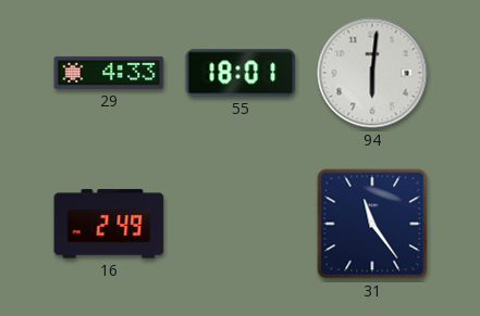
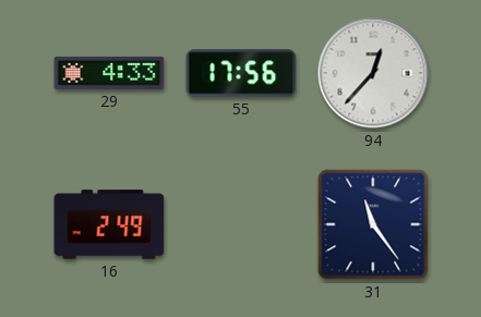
55: 18:01 -> 17:56
94: 6:01 -> 12:37
